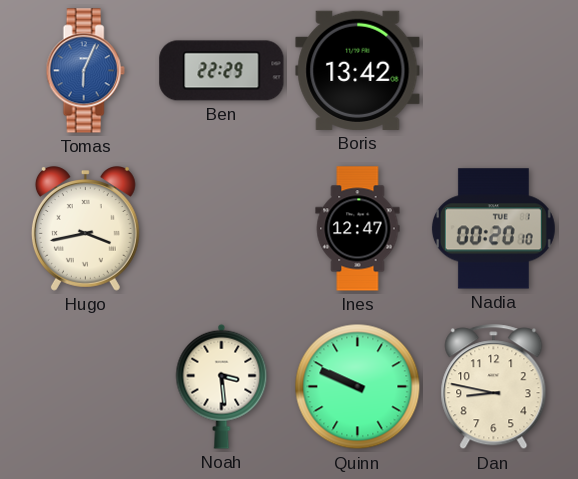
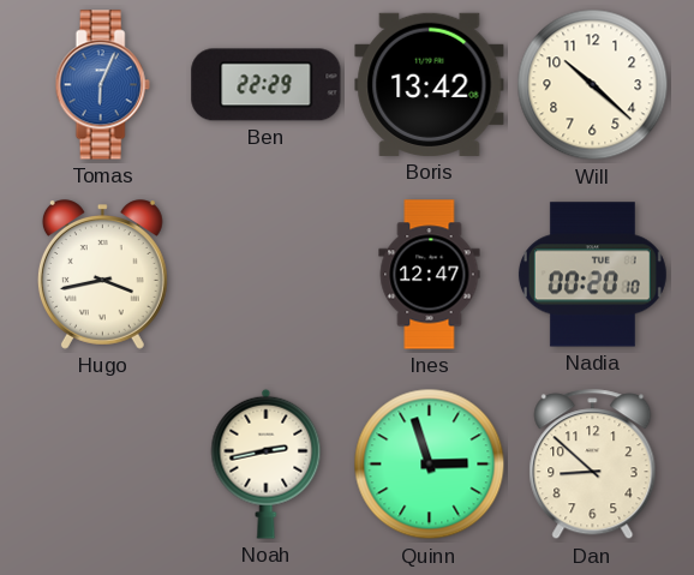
Will: none -> 10:22
Noah: 3:29 -> 2:43
Quinn: 9:49 -> 2:57
Dan: 8:47 -> 8:52
